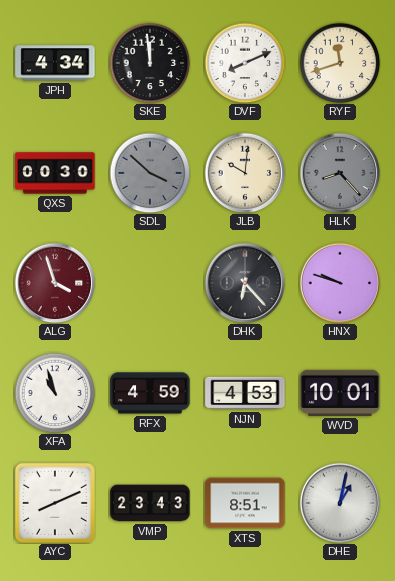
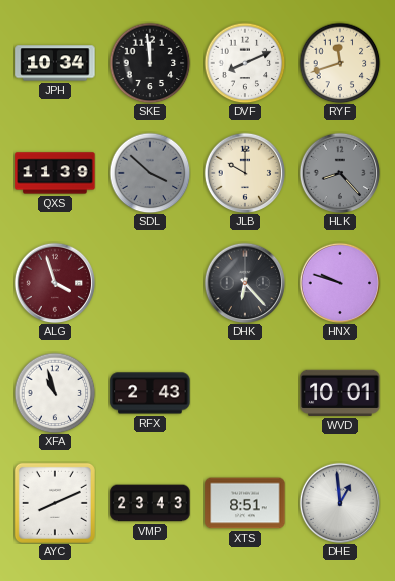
JPH: 4:34 -> 10:34
QXS: 00:30 -> 11:39
JLB: 10:01 -> 10:00
RFX: 4:59 -> 2:43
NJN: 4:53 -> none
DHE: 1:02 -> 12:59
